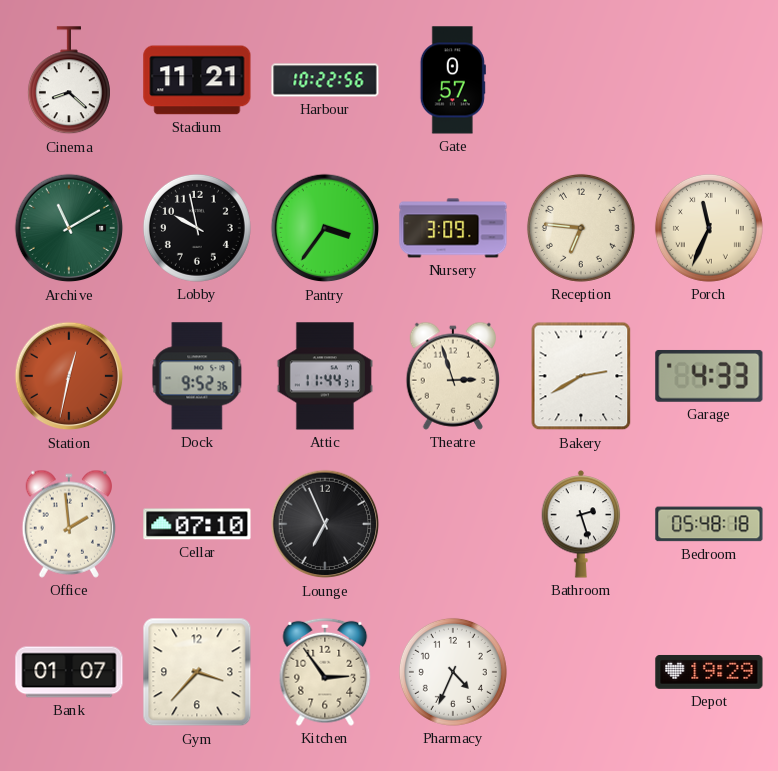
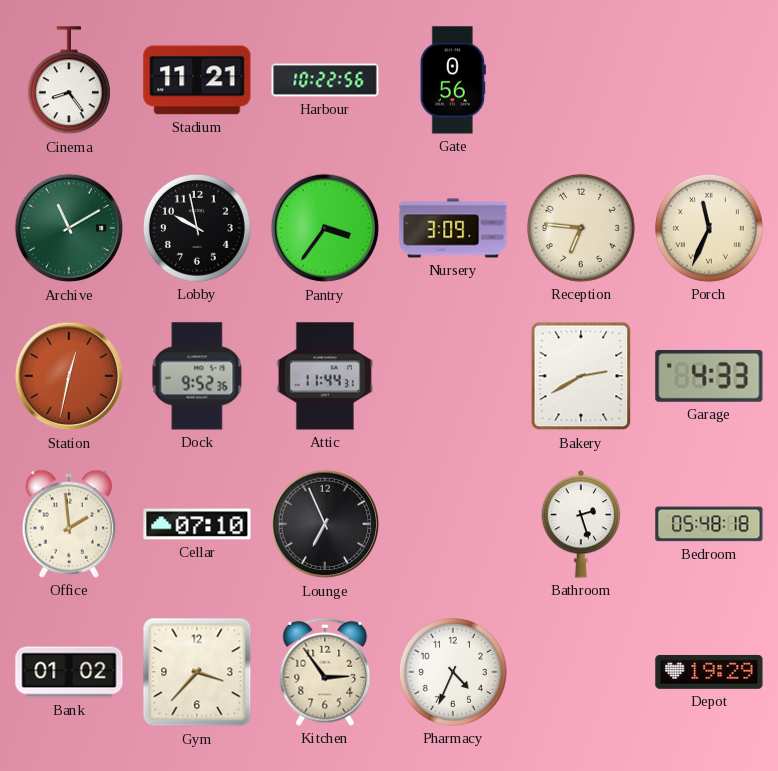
Cinema: 8:22 -> 8:24
Gate: 0:57 -> 0:56
Theatre: 2:57 -> none
Bank: 01:07 -> 01:02
